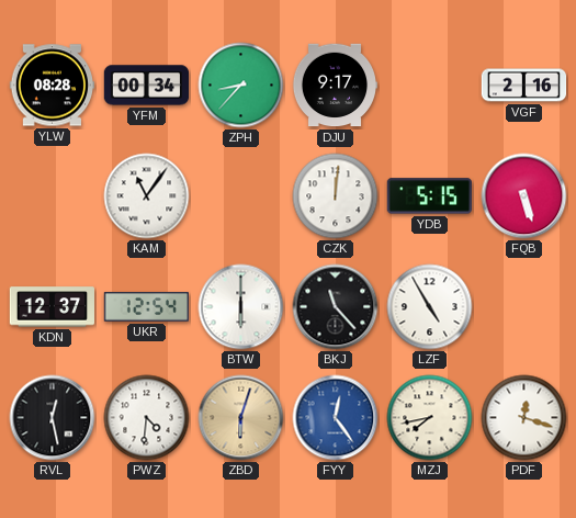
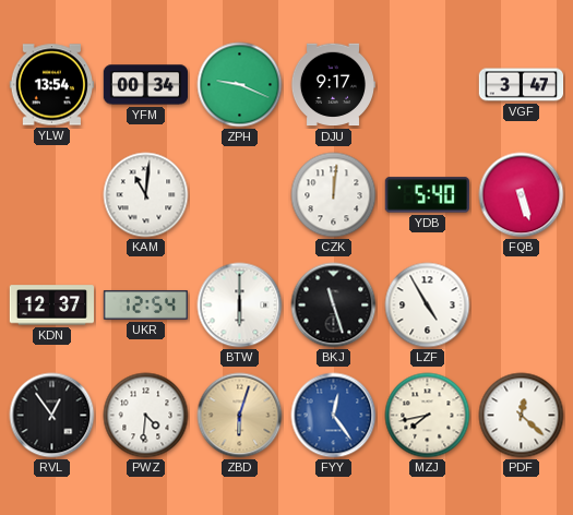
YLW: 08:28 -> 13:54
ZPH: 8:37 -> 9:19
VGF: 2:16 -> 3:47
KAM: 11:06 -> 11:01
YDB: 5:15 -> 5:40
BKJ: 11:23 -> 11:27
RVL: 12:28 -> 12:54
PDF: 12:18 -> 12:22
